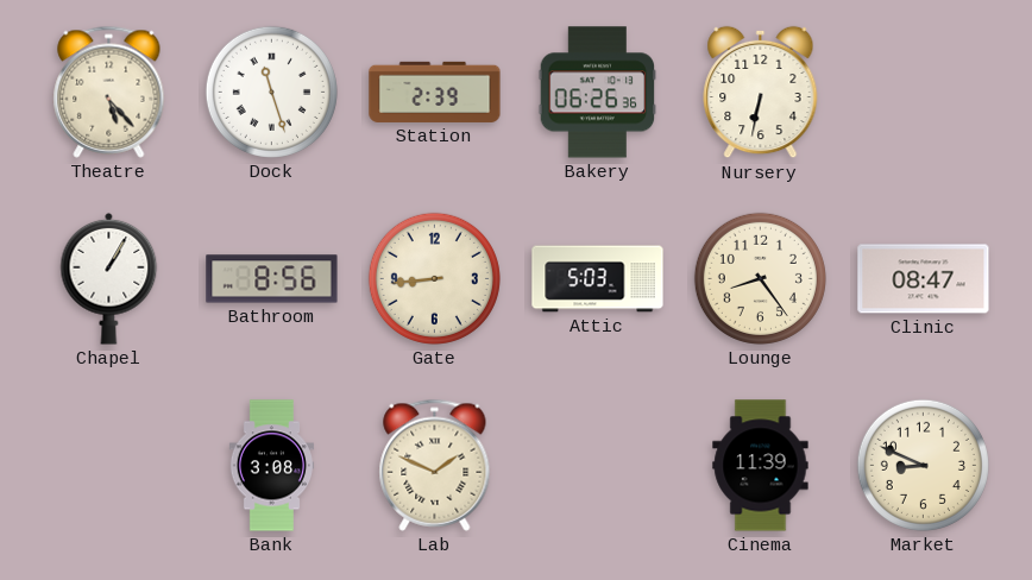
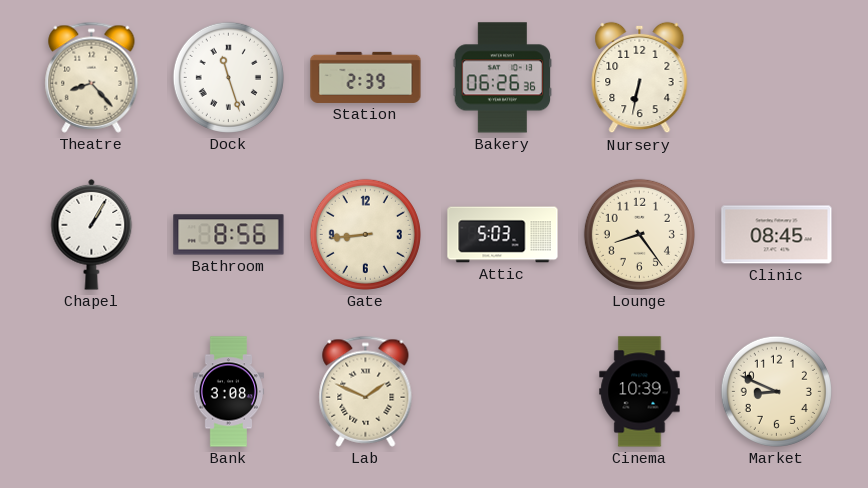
Theatre: 5:23 -> 8:23
Clinic: 08:47 -> 08:45
Cinema: 11:39 -> 10:39
